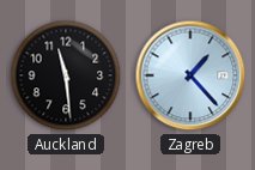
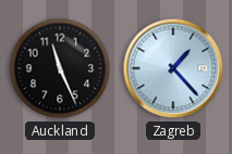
Auckland: 11:29 -> 11:26
